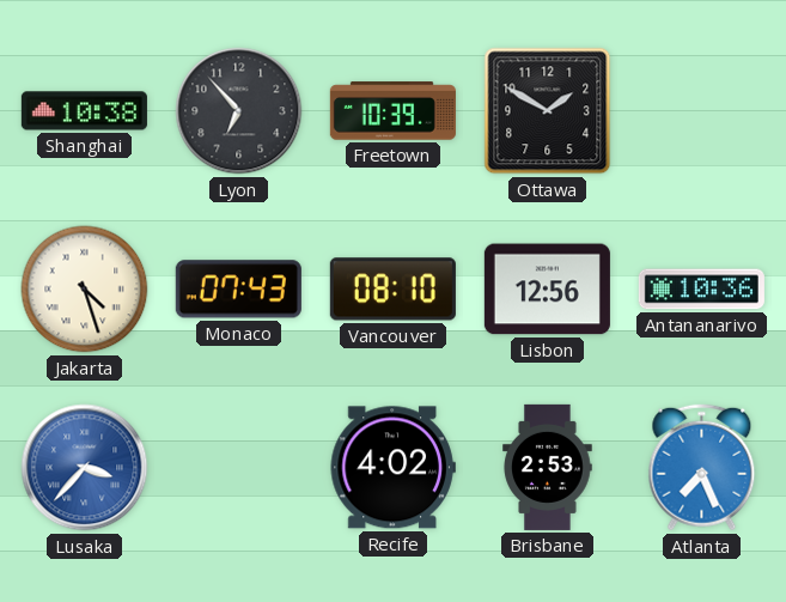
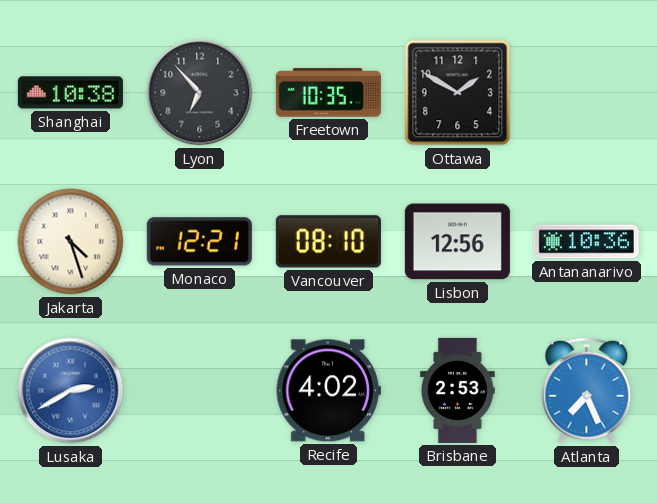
Freetown: 10:39 -> 10:35
Monaco: 07:43 -> 12:21
Lusaka: 3:37 -> 2:40
